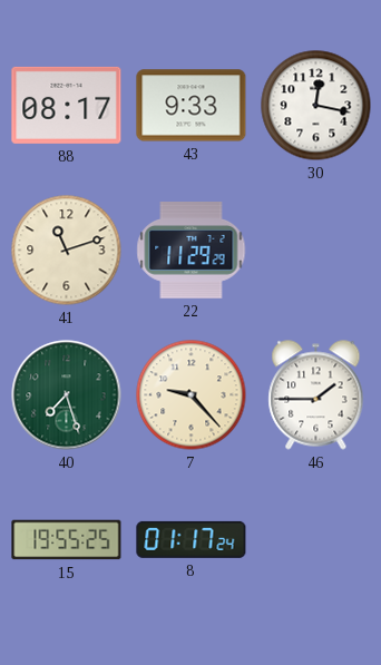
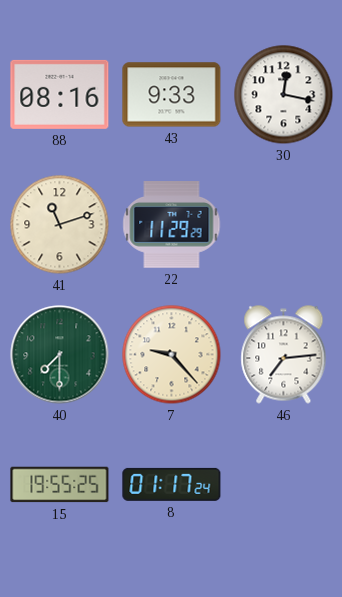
88: 08:17 -> 08:16
40: 7:27 -> 7:30
46: 1:45 -> 7:14
